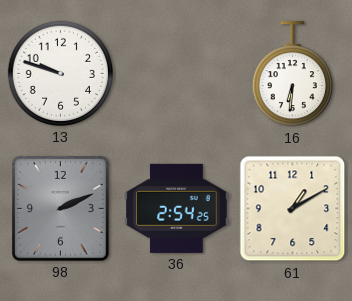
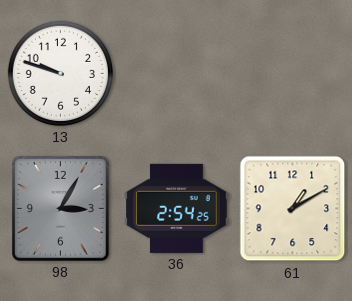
16: 6:31 -> none
98: 2:11 -> 3:05
